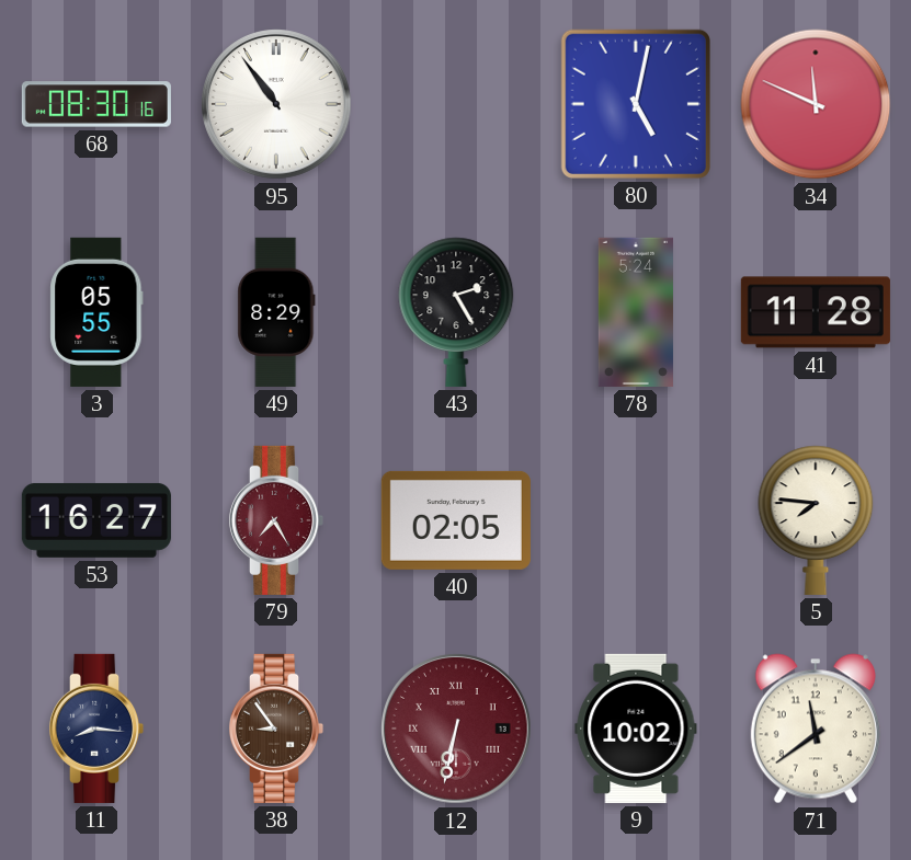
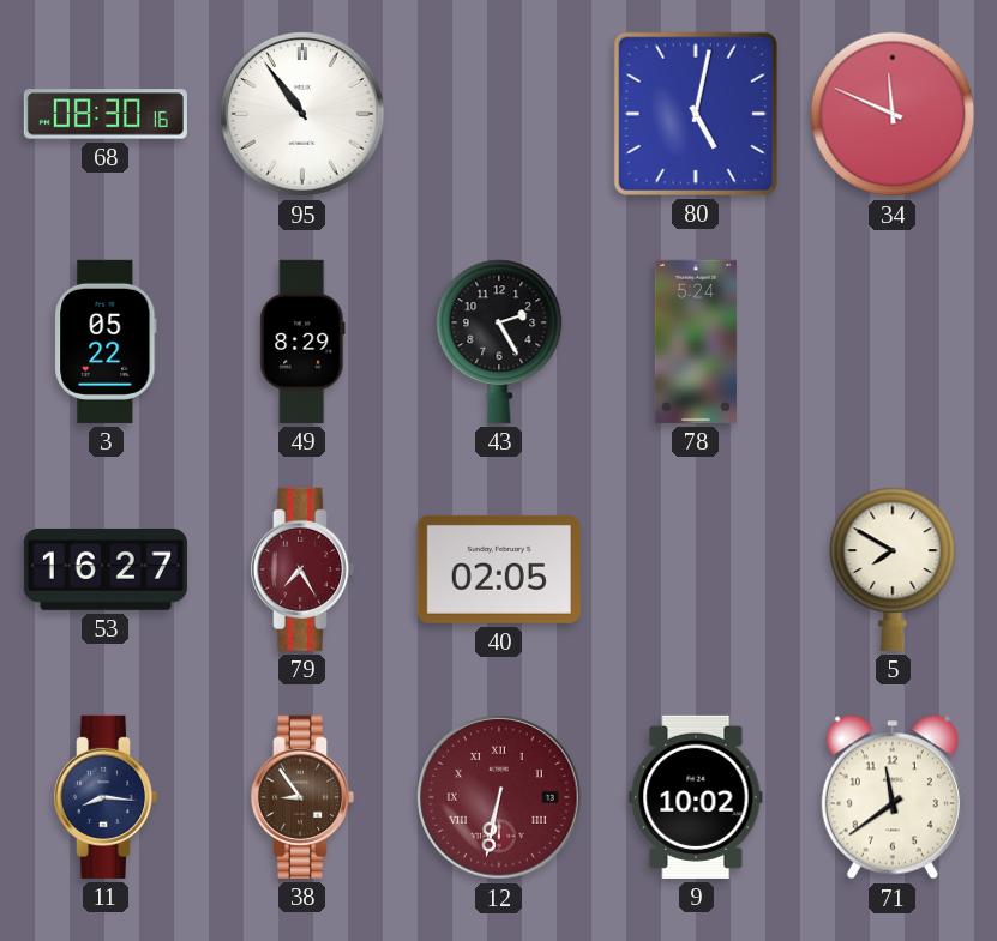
3: 05:55 -> 05:22
41: 11:28 -> none
5: 7:46 -> 7:50
